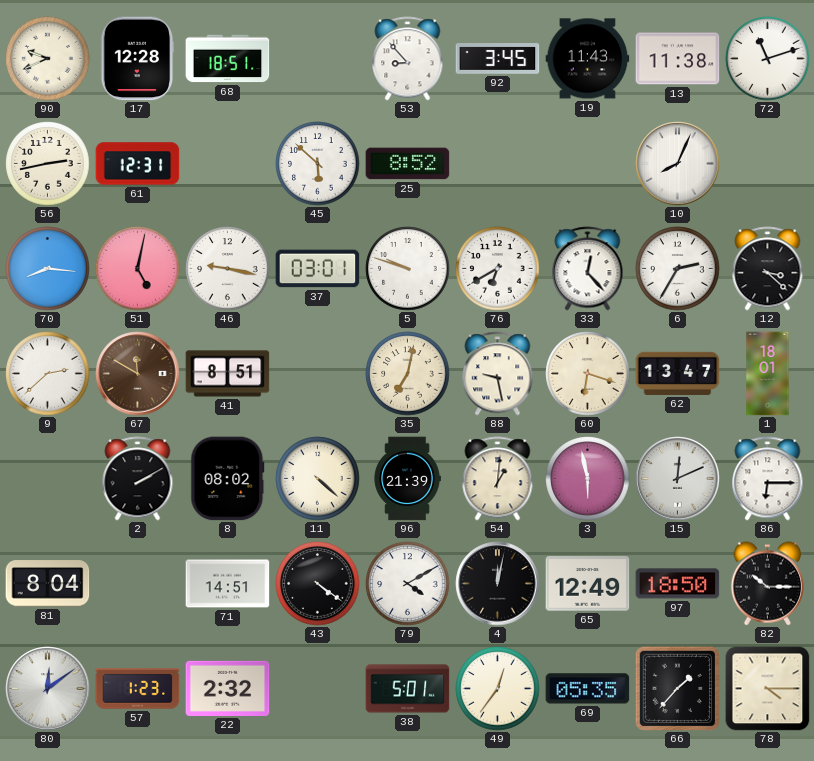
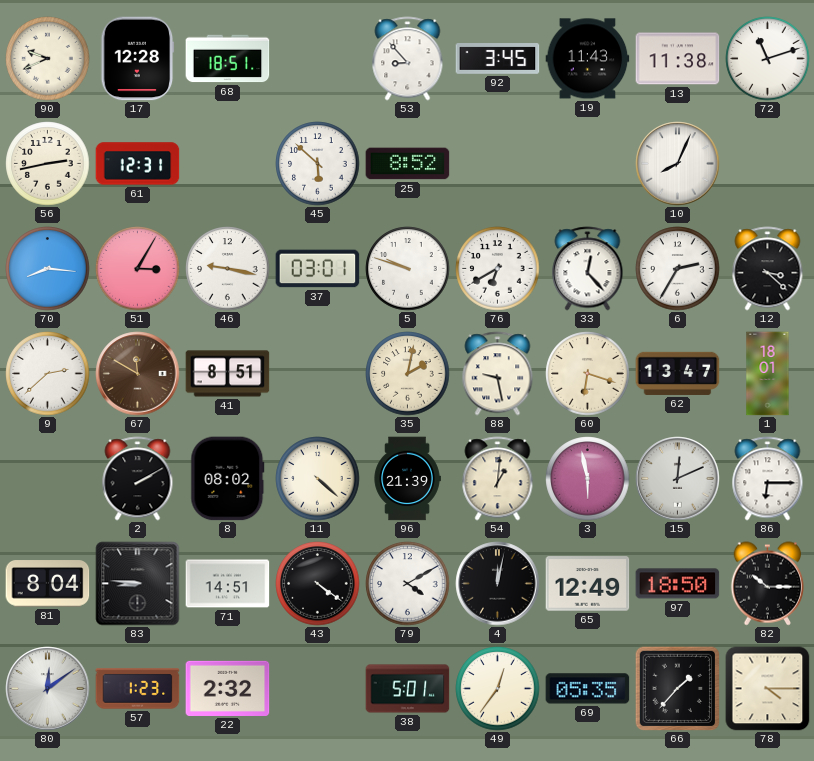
51: 5:02 -> 3:05
35: 7:02 -> 2:02
83: none -> 8:46
